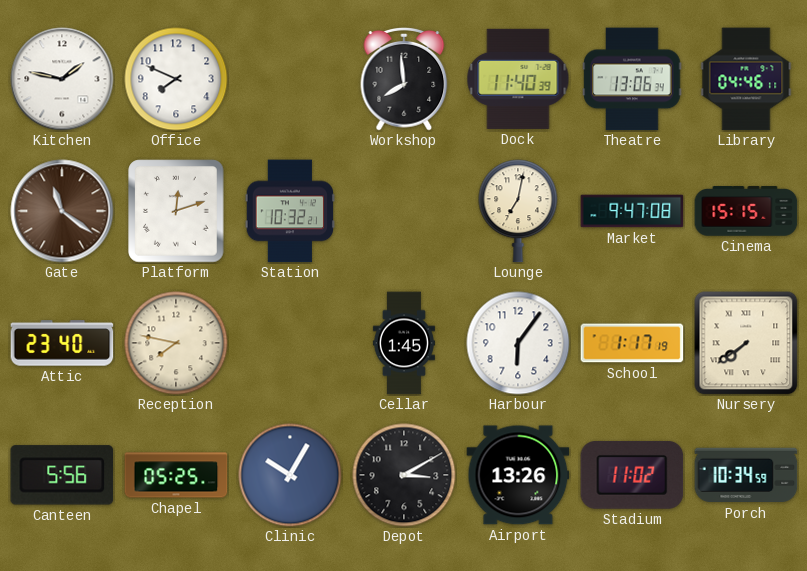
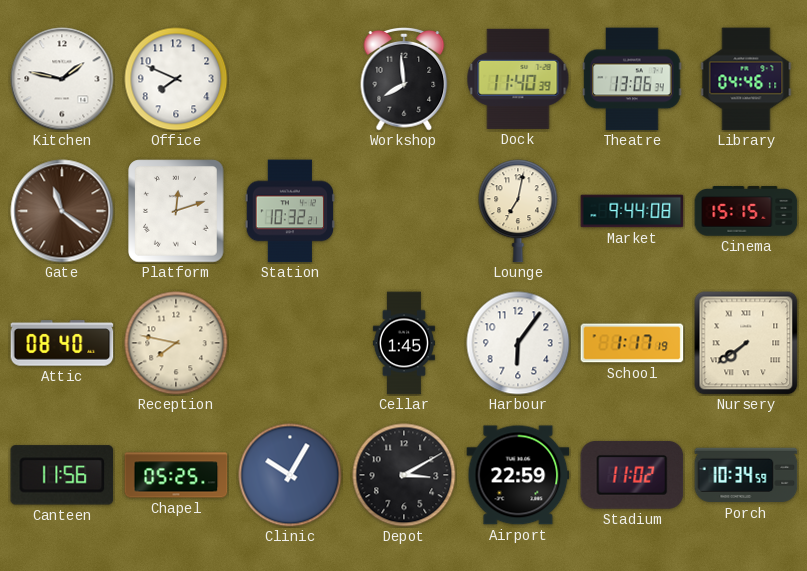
Market: 9:47 -> 9:44
Attic: 23:40 -> 08:40
Canteen: 5:56 -> 11:56
Airport: 13:26 -> 22:59
